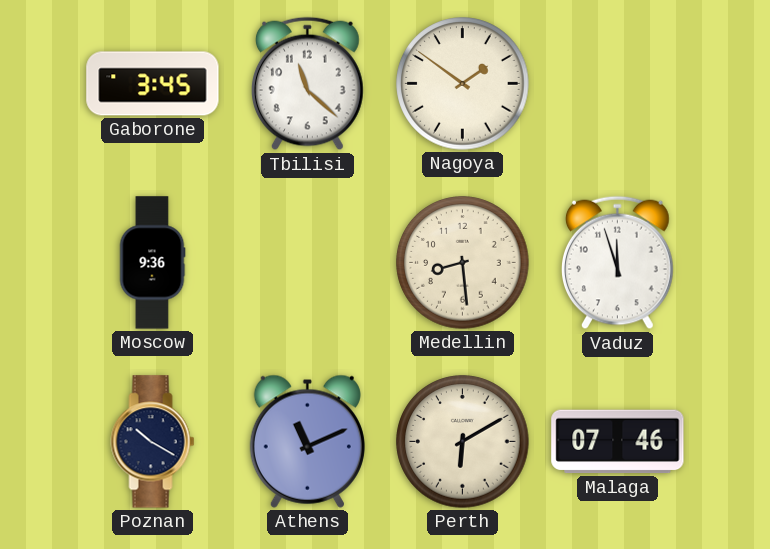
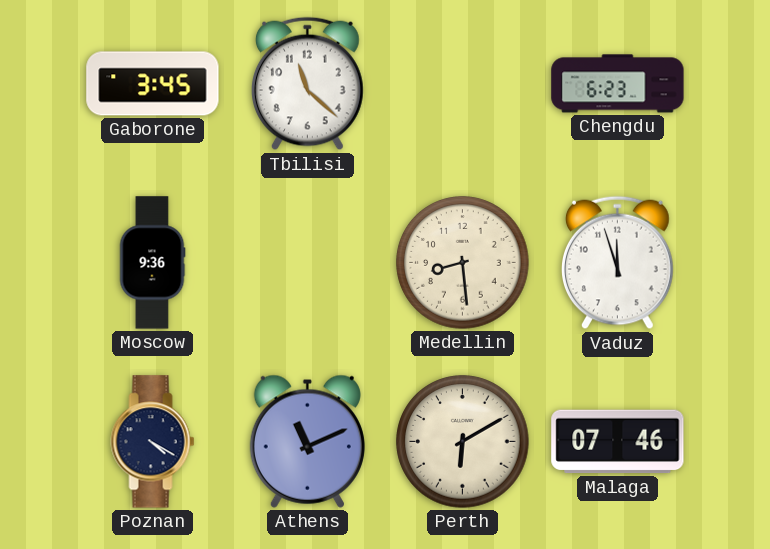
Nagoya: 1:51 -> none
Chengdu: none -> 6:23
Poznan: 10:20 -> 4:20
